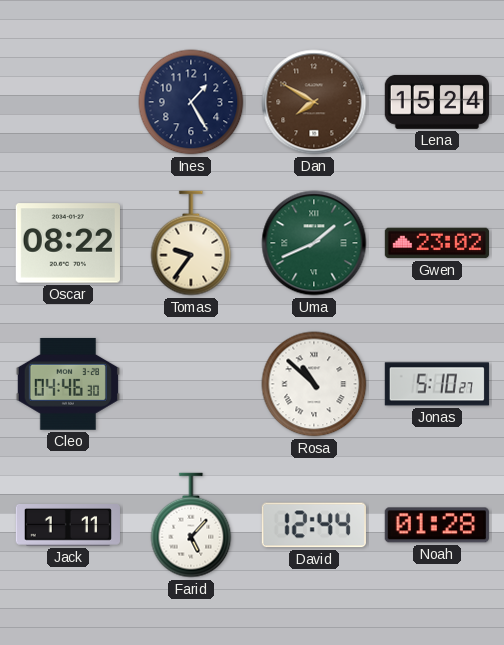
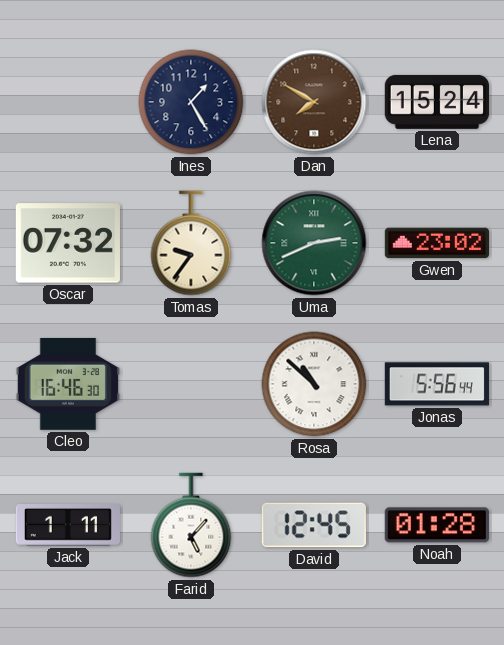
Oscar: 08:22 -> 07:32
Uma: 1:41 -> 2:41
Cleo: 04:46 -> 16:46
Jonas: 5:10 -> 5:56
David: 12:44 -> 12:45
